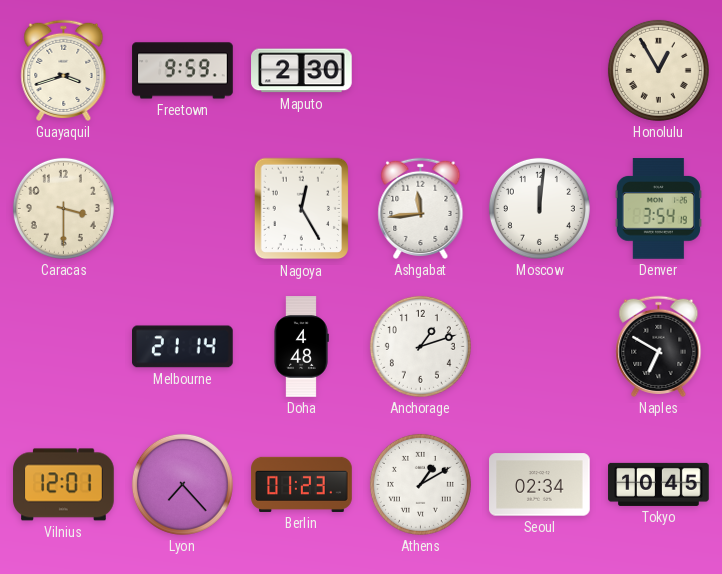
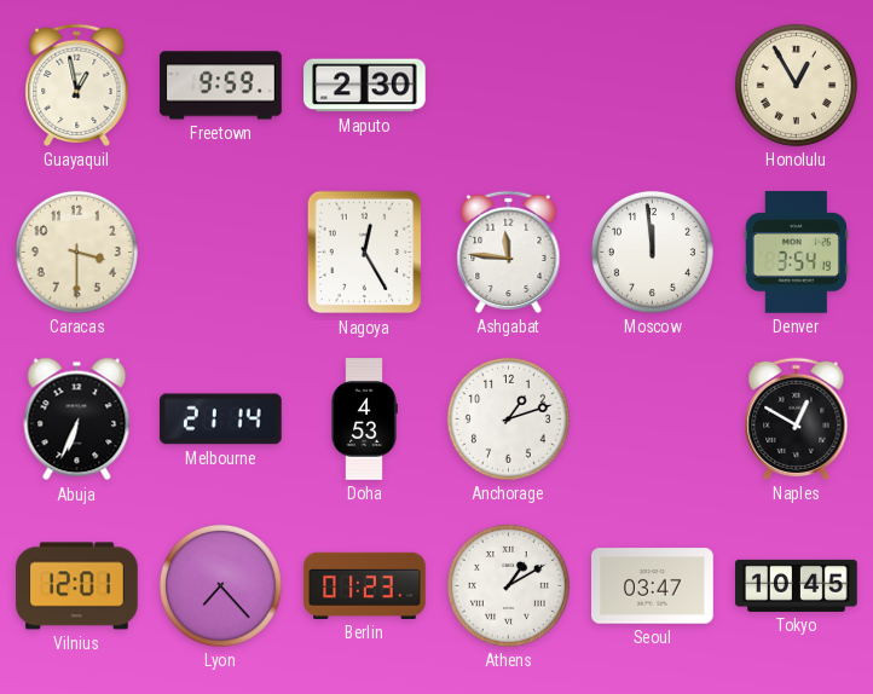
Guayaquil: 3:42 -> 12:58
Ashgabat: 11:44 -> 11:46
Moscow: 12:01 -> 11:59
Abuja: none -> 6:34
Doha: 4:48 -> 4:53
Naples: 6:50 -> 12:50
Seoul: 02:34 -> 03:47
